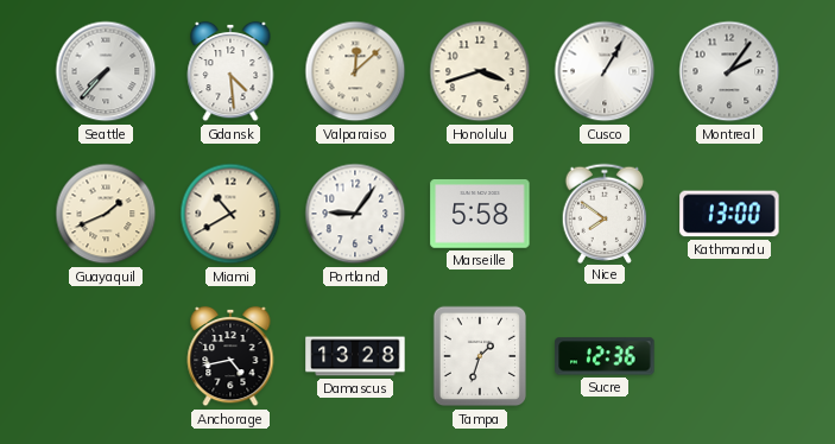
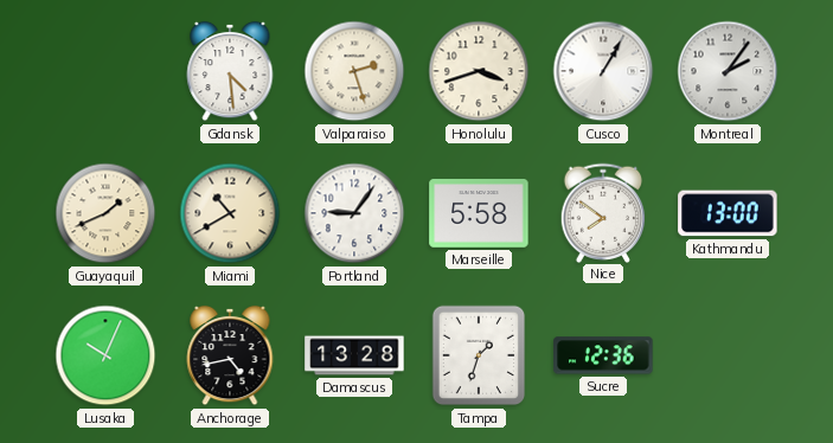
Seattle: 7:37 -> none
Valparaiso: 12:08 -> 2:27
Lusaka: none -> 10:04
